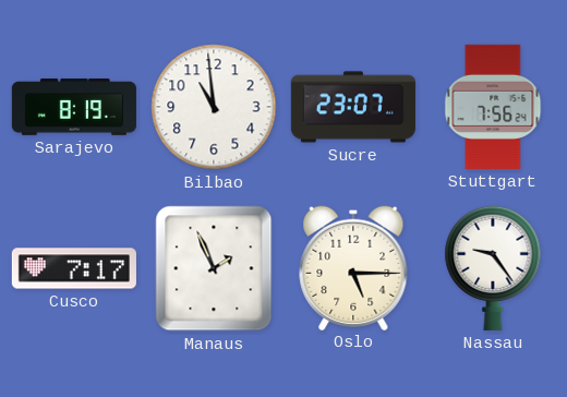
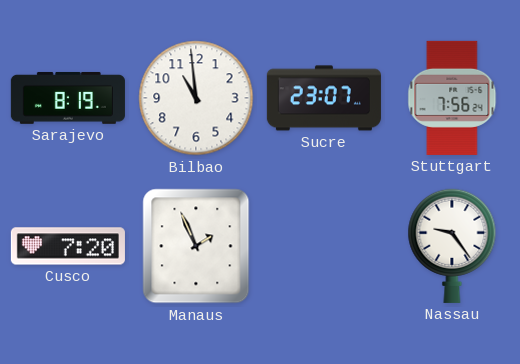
Cusco: 7:17 -> 7:20
Oslo: 5:15 -> none
